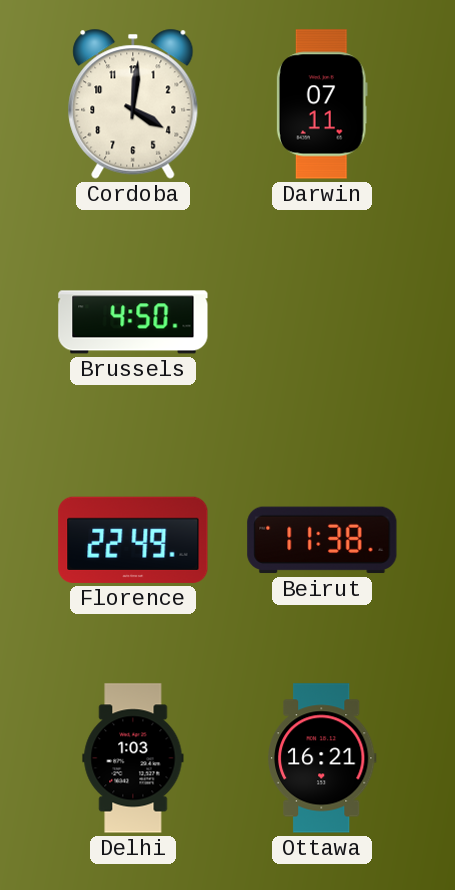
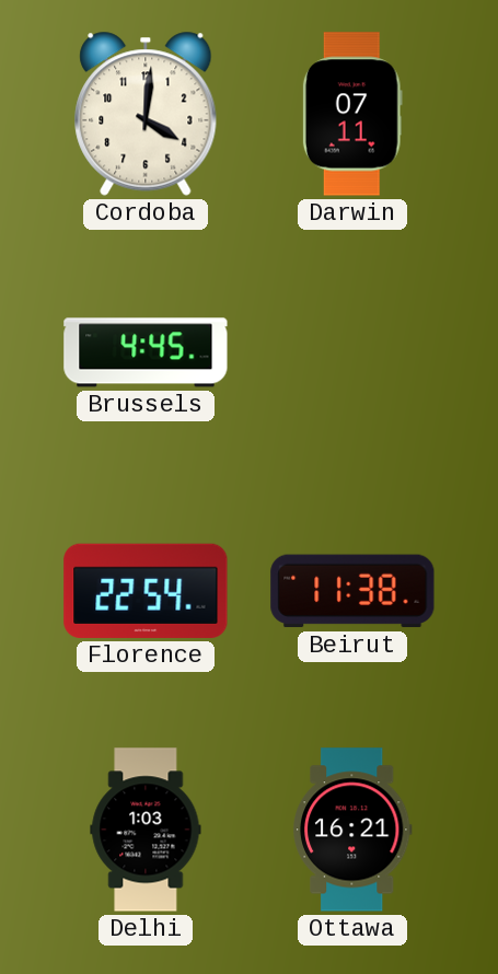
Brussels: 4:50 -> 4:45
Florence: 22:49 -> 22:54
